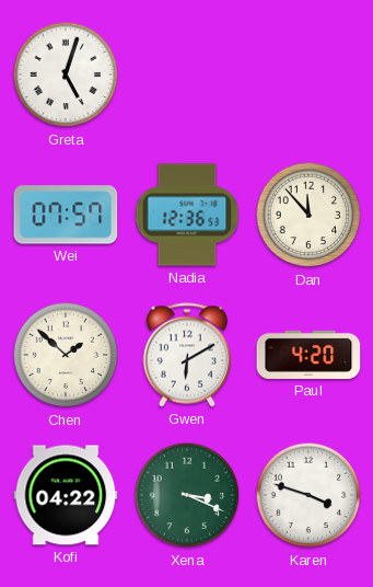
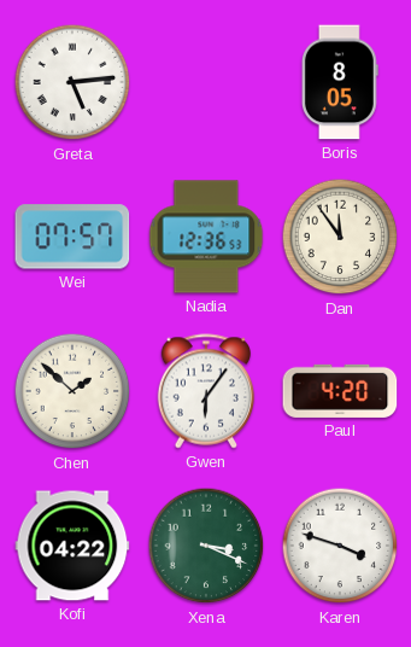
Greta: 5:03 -> 5:14
Boris: none -> 8:05
Dan: 11:53 -> 11:54
Gwen: 6:10 -> 6:06
